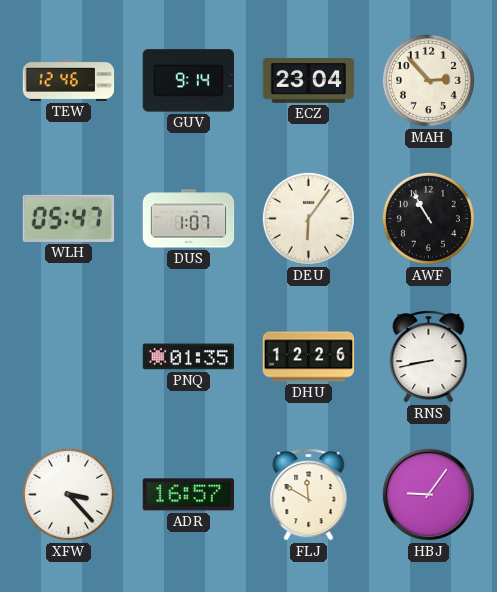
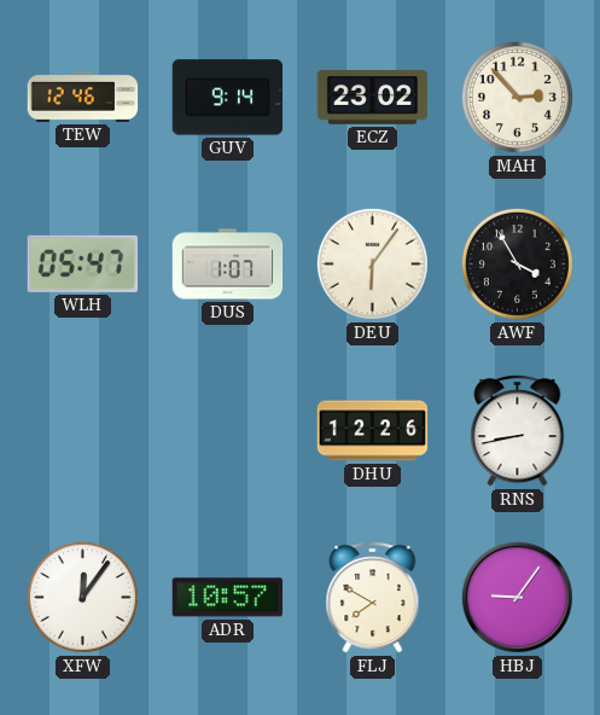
ECZ: 23:04 -> 23:02
AWF: 10:55 -> 3:55
PNQ: 01:35 -> none
XFW: 3:23 -> 12:06
ADR: 16:57 -> 10:57
FLJ: 11:50 -> 7:50
